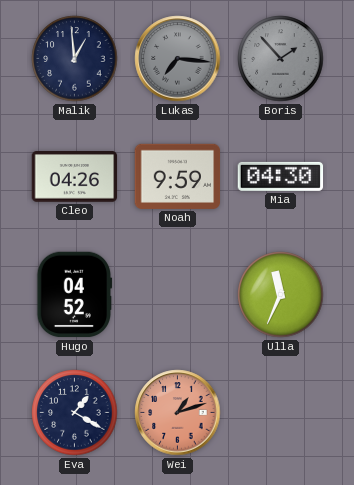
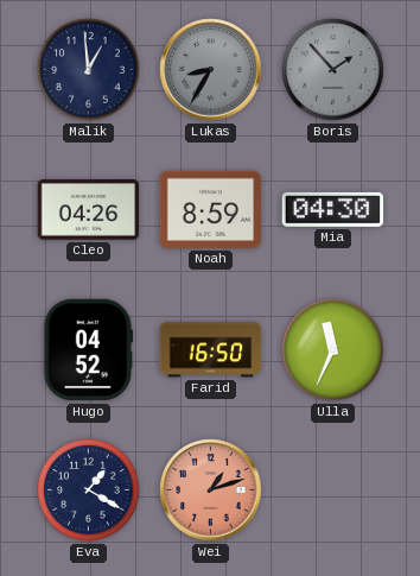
Lukas: 7:16 -> 8:35
Noah: 9:59 -> 8:59
Farid: none -> 16:50
